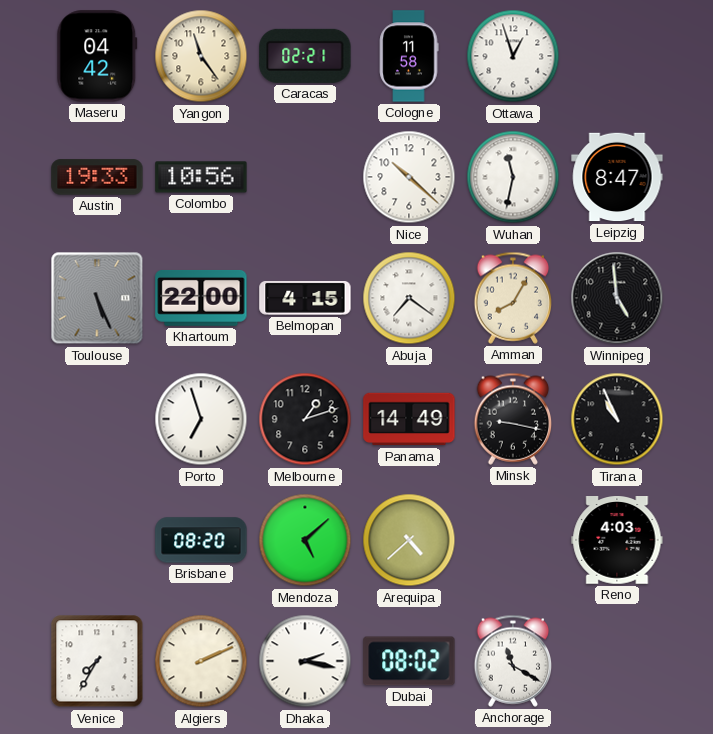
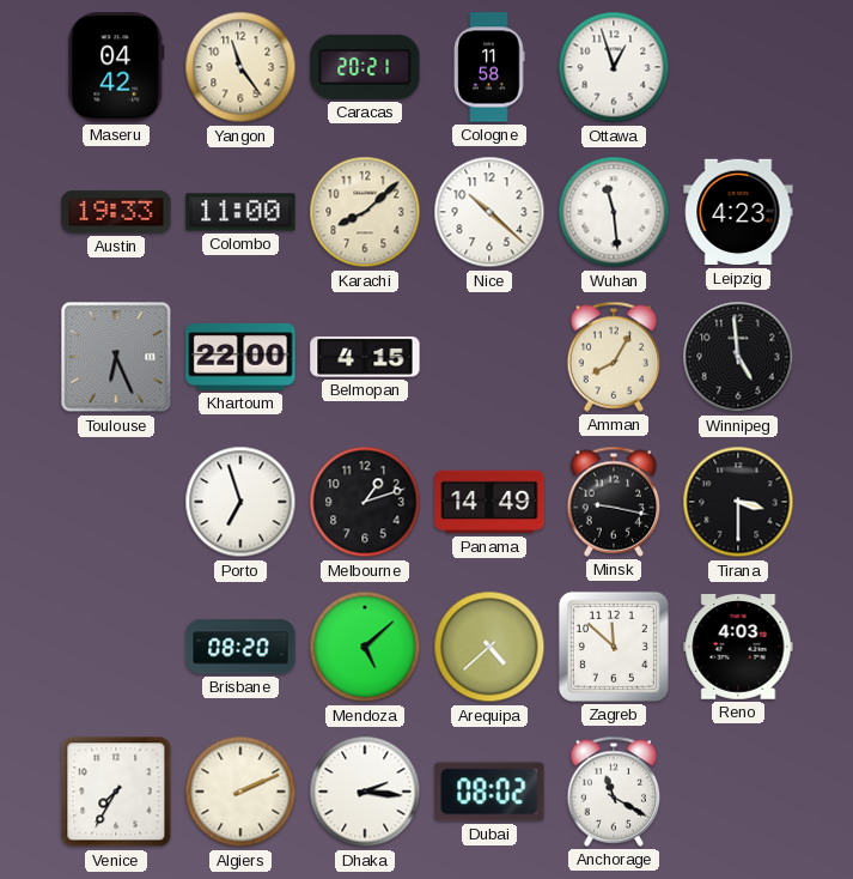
Caracas: 02:21 -> 20:21
Colombo: 10:56 -> 11:00
Karachi: none -> 8:08
Wuhan: 11:32 -> 11:29
Leipzig: 8:47 -> 4:23
Toulouse: 5:26 -> 6:26
Abuja: 7:21 -> none
Tirana: 10:56 -> 3:30
Zagreb: none -> 11:52
Dhaka: 2:17 -> 2:16
